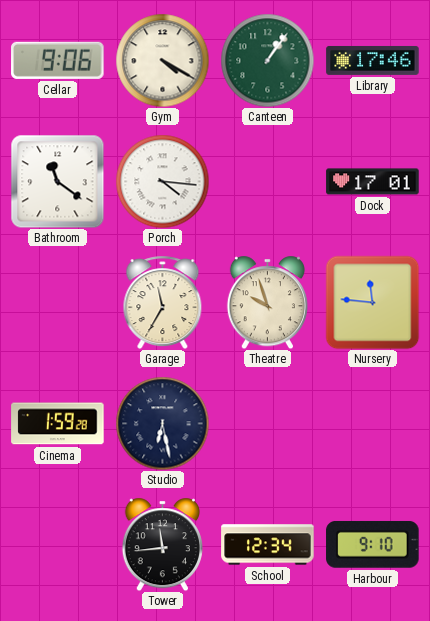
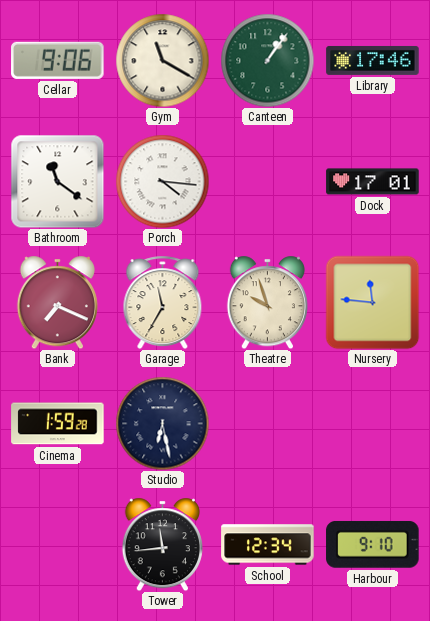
Gym: 4:20 -> 11:20
Bank: none -> 7:19
